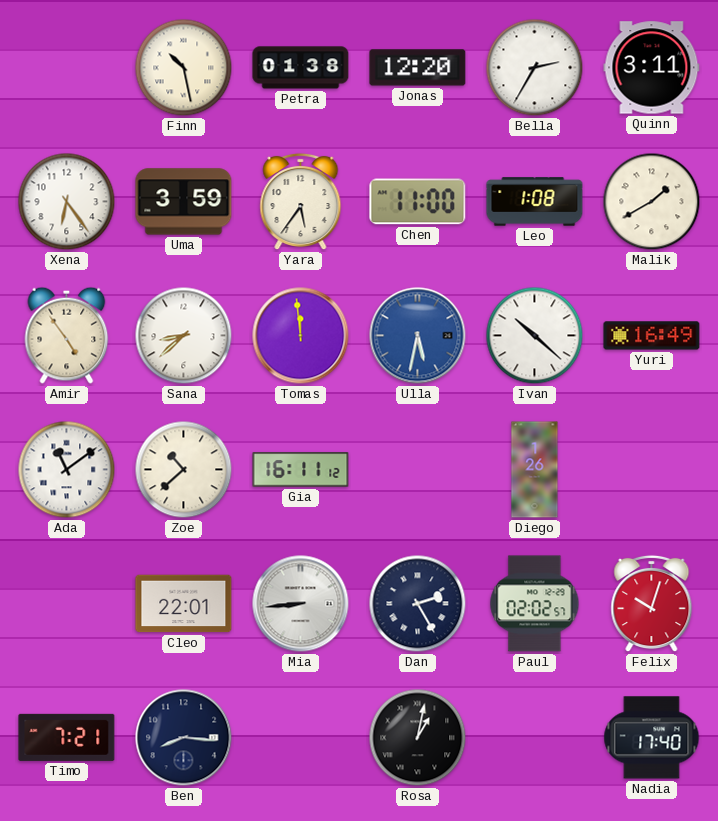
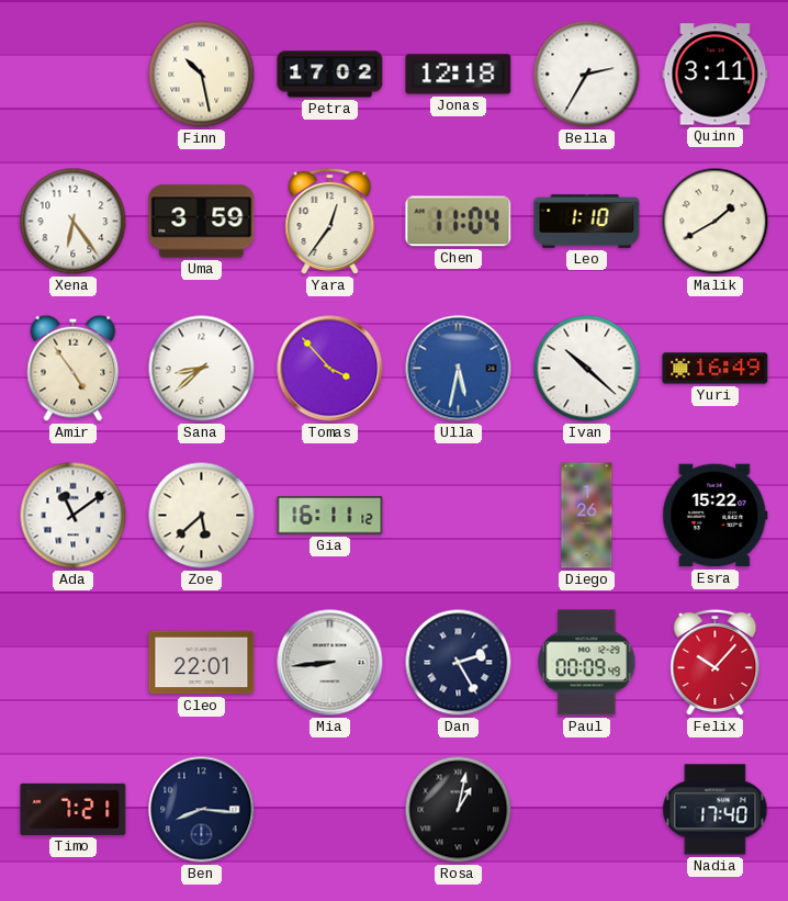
Petra: 01:38 -> 17:02
Jonas: 12:20 -> 12:18
Yara: 5:36 -> 12:36
Chen: 11:00 -> 11:04
Leo: 1:08 -> 1:10
Tomas: 11:59 -> 3:53
Zoe: 10:38 -> 5:38
Esra: none -> 15:22
Paul: 02:02 -> 00:09
Felix: 10:03 -> 10:07
